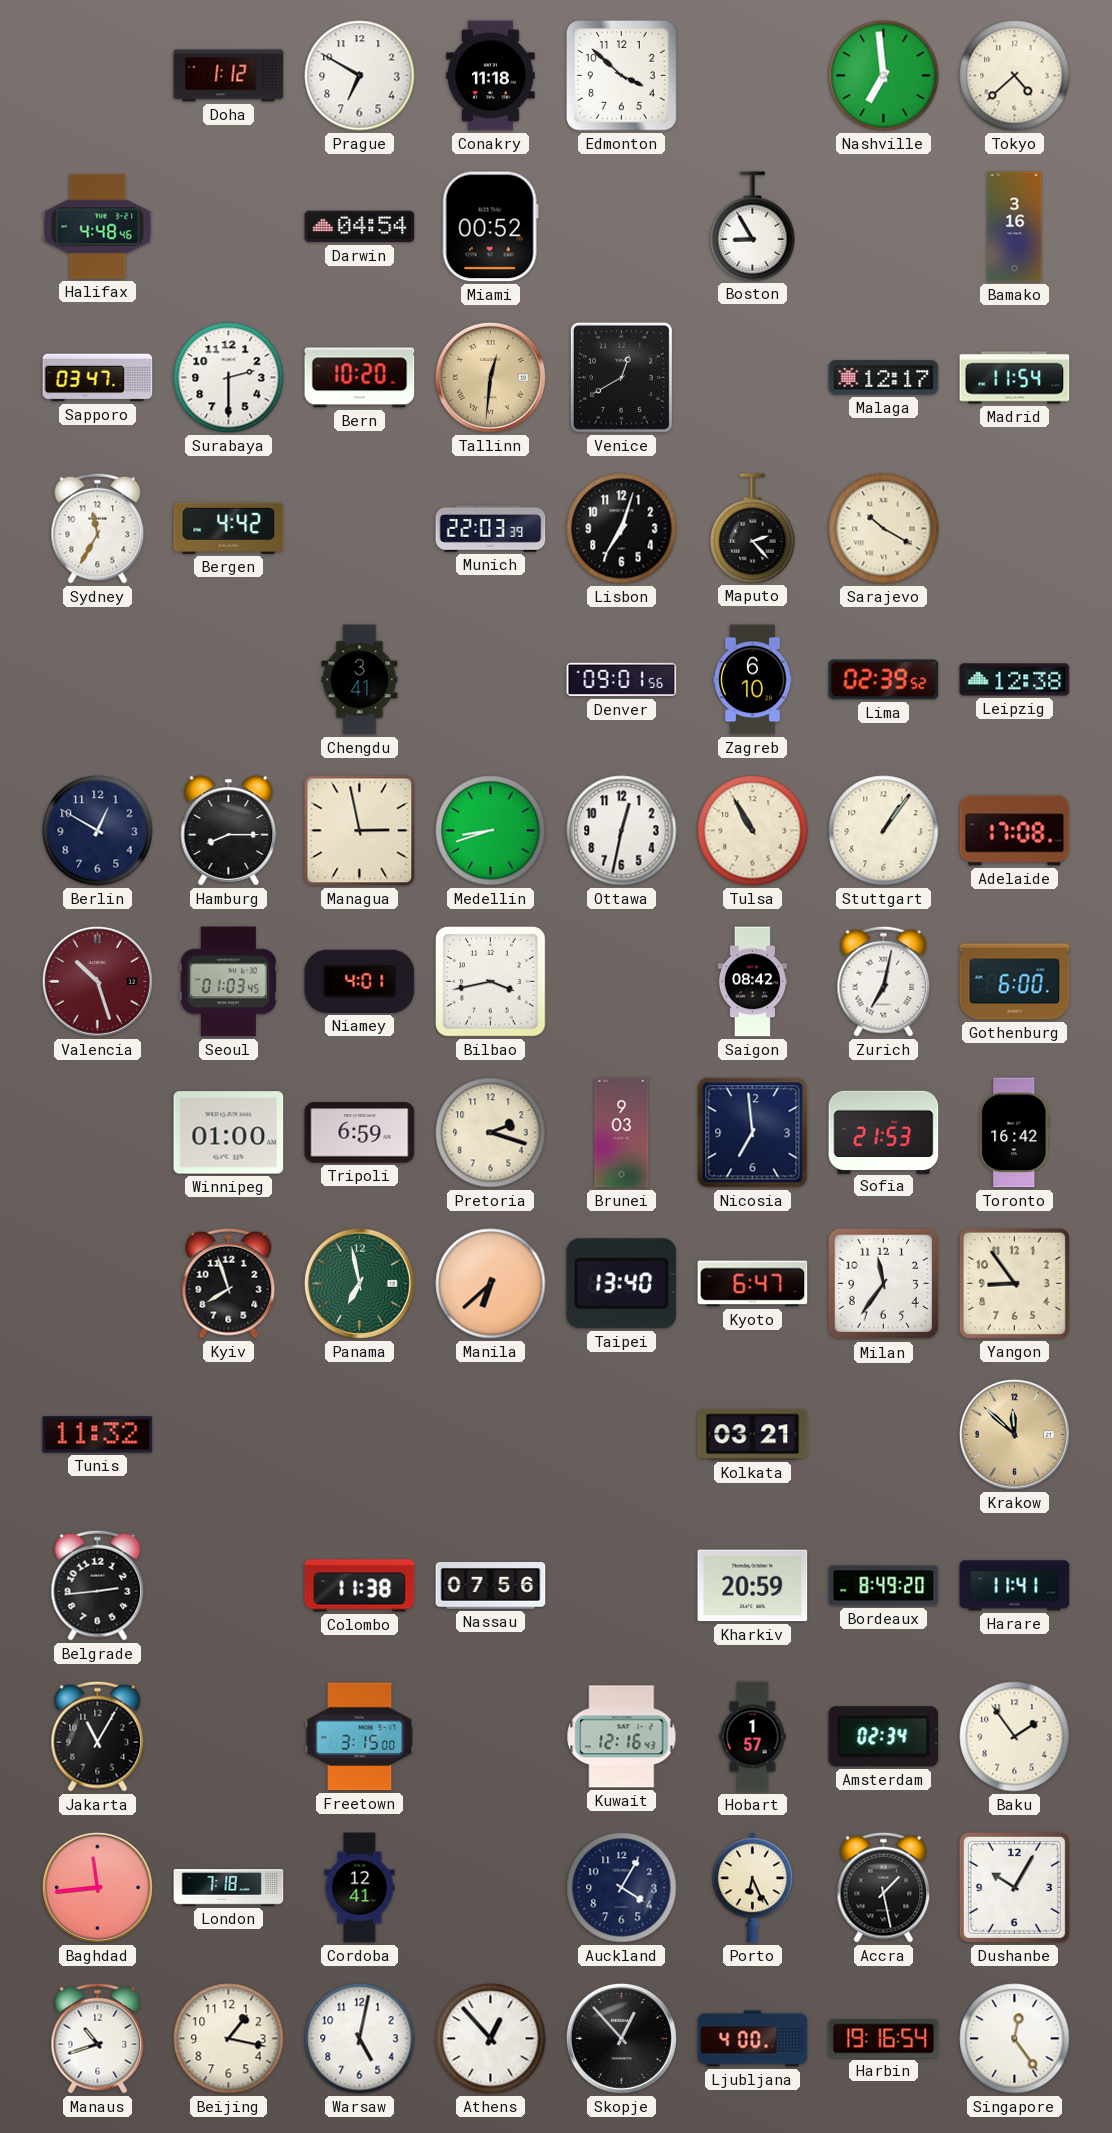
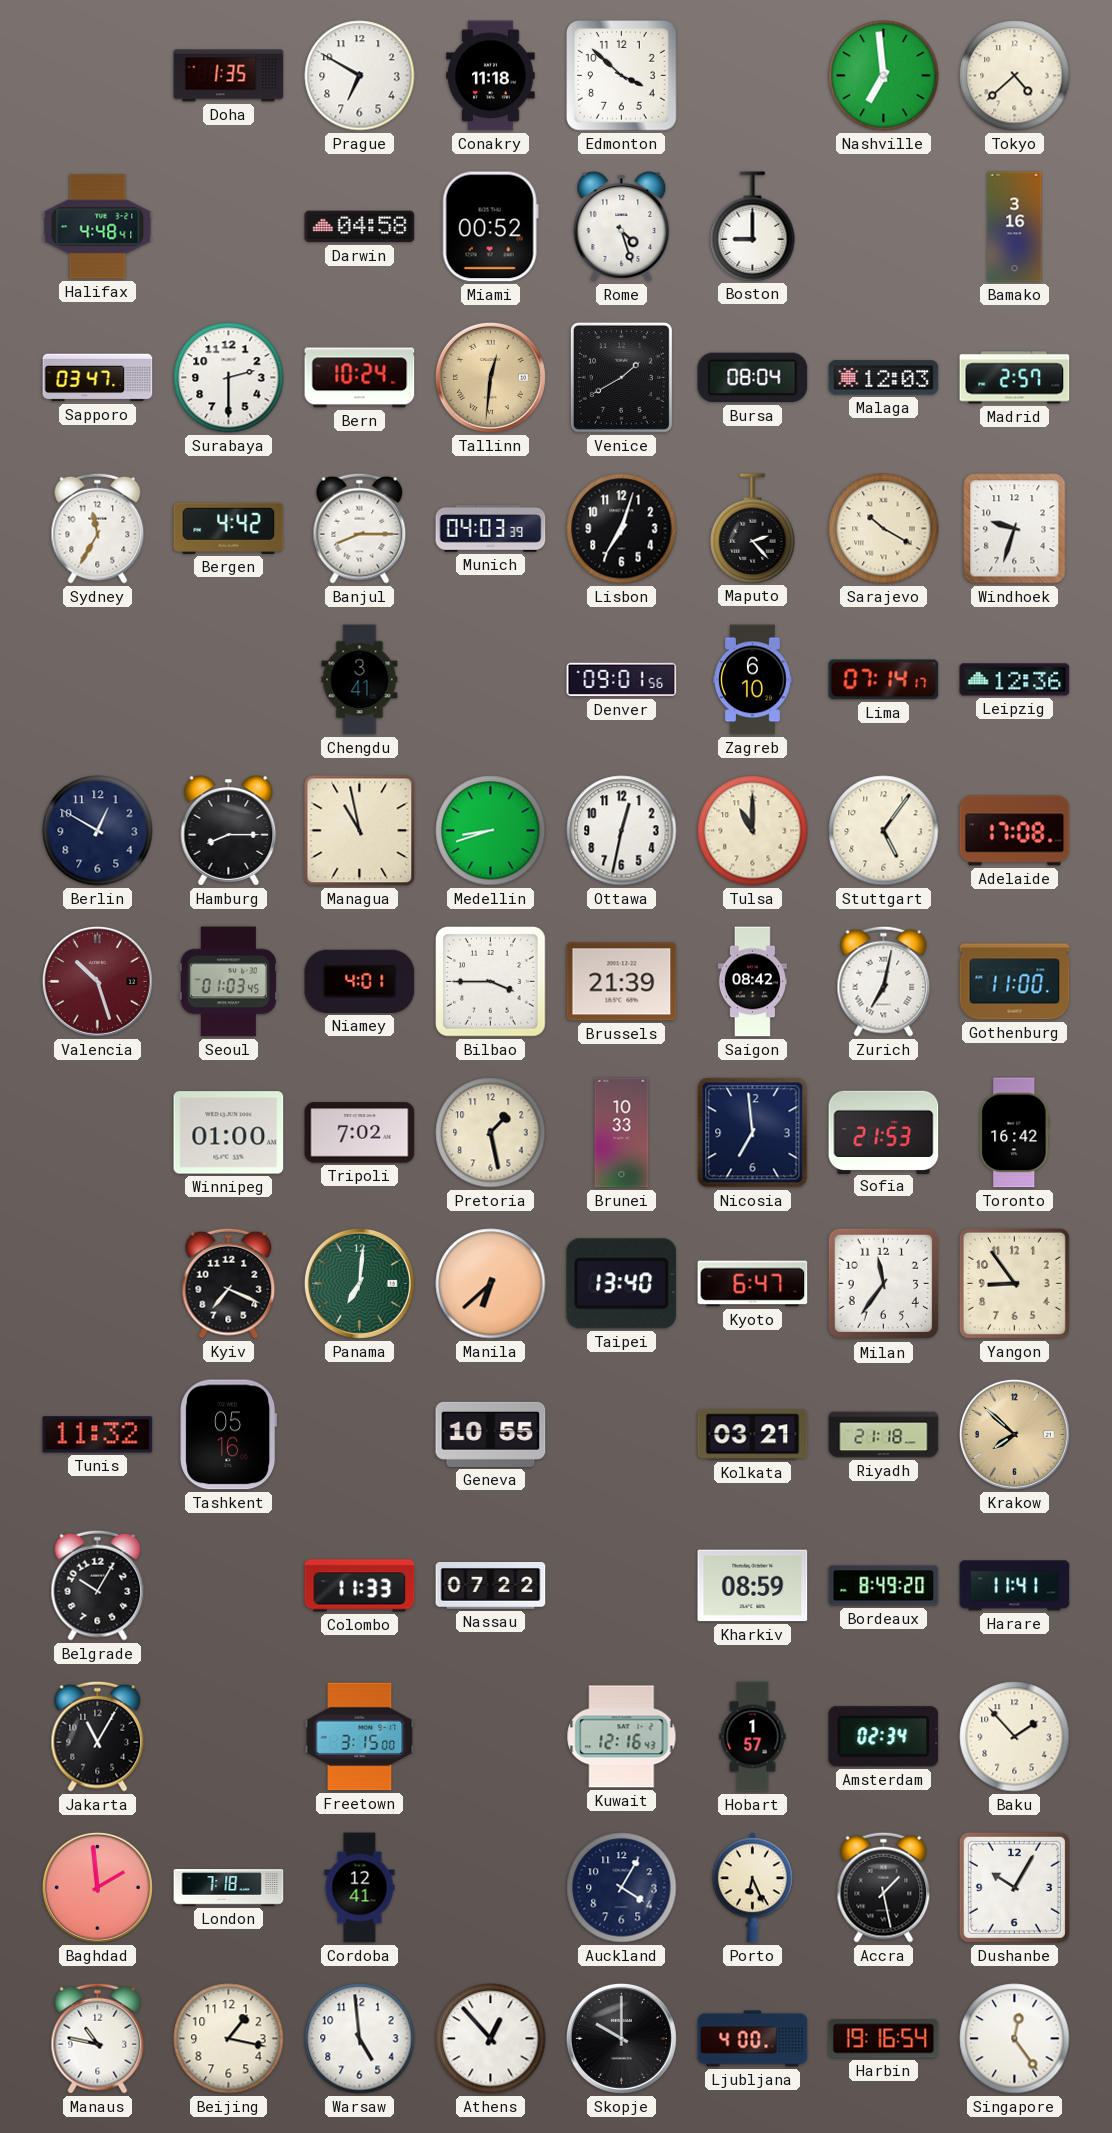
Doha: 1:12 -> 1:35
Halifax: 4:48:46 -> 4:48:41
Darwin: 04:54 -> 04:58
Rome: none -> 4:27
Boston: 8:55 -> 9:00
Bern: 10:20 -> 10:24
Venice: 12:40 -> 1:40
Bursa: none -> 08:04
Malaga: 12:17 -> 12:03
Madrid: 11:54 -> 2:57
Banjul: none -> 8:15
Munich: 22:03 -> 04:03
Windhoek: none -> 9:33
Lima: 02:39 -> 07:14
Leipzig: 12:38 -> 12:36
Managua: 2:58 -> 10:58
Tulsa: 10:55 -> 11:00
Stuttgart: 1:06 -> 5:06
Bilbao: 3:43 -> 3:45
Brussels: none -> 21:39
Gothenburg: 6:00 -> 11:00
Tripoli: 6:59 -> 7:02
Pretoria: 2:18 -> 1:28
Brunei: 9:03 -> 10:33
Kyiv: 7:57 -> 7:19
Panama: 6:58 -> 7:01
Tashkent: none -> 05:16
Geneva: none -> 10:55
Riyadh: none -> 21:18
Krakow: 11:52 -> 7:52
Belgrade: 2:44 -> 10:05
Colombo: 11:38 -> 11:33
Nassau: 07:56 -> 07:22
Kharkiv: 20:59 -> 08:59
Baku: 1:54 -> 1:53
Baghdad: 11:44 -> 1:59
Manaus: 10:42 -> 10:47
Warsaw: 5:02 -> 4:59
Skopje: 12:53 -> 10:00
